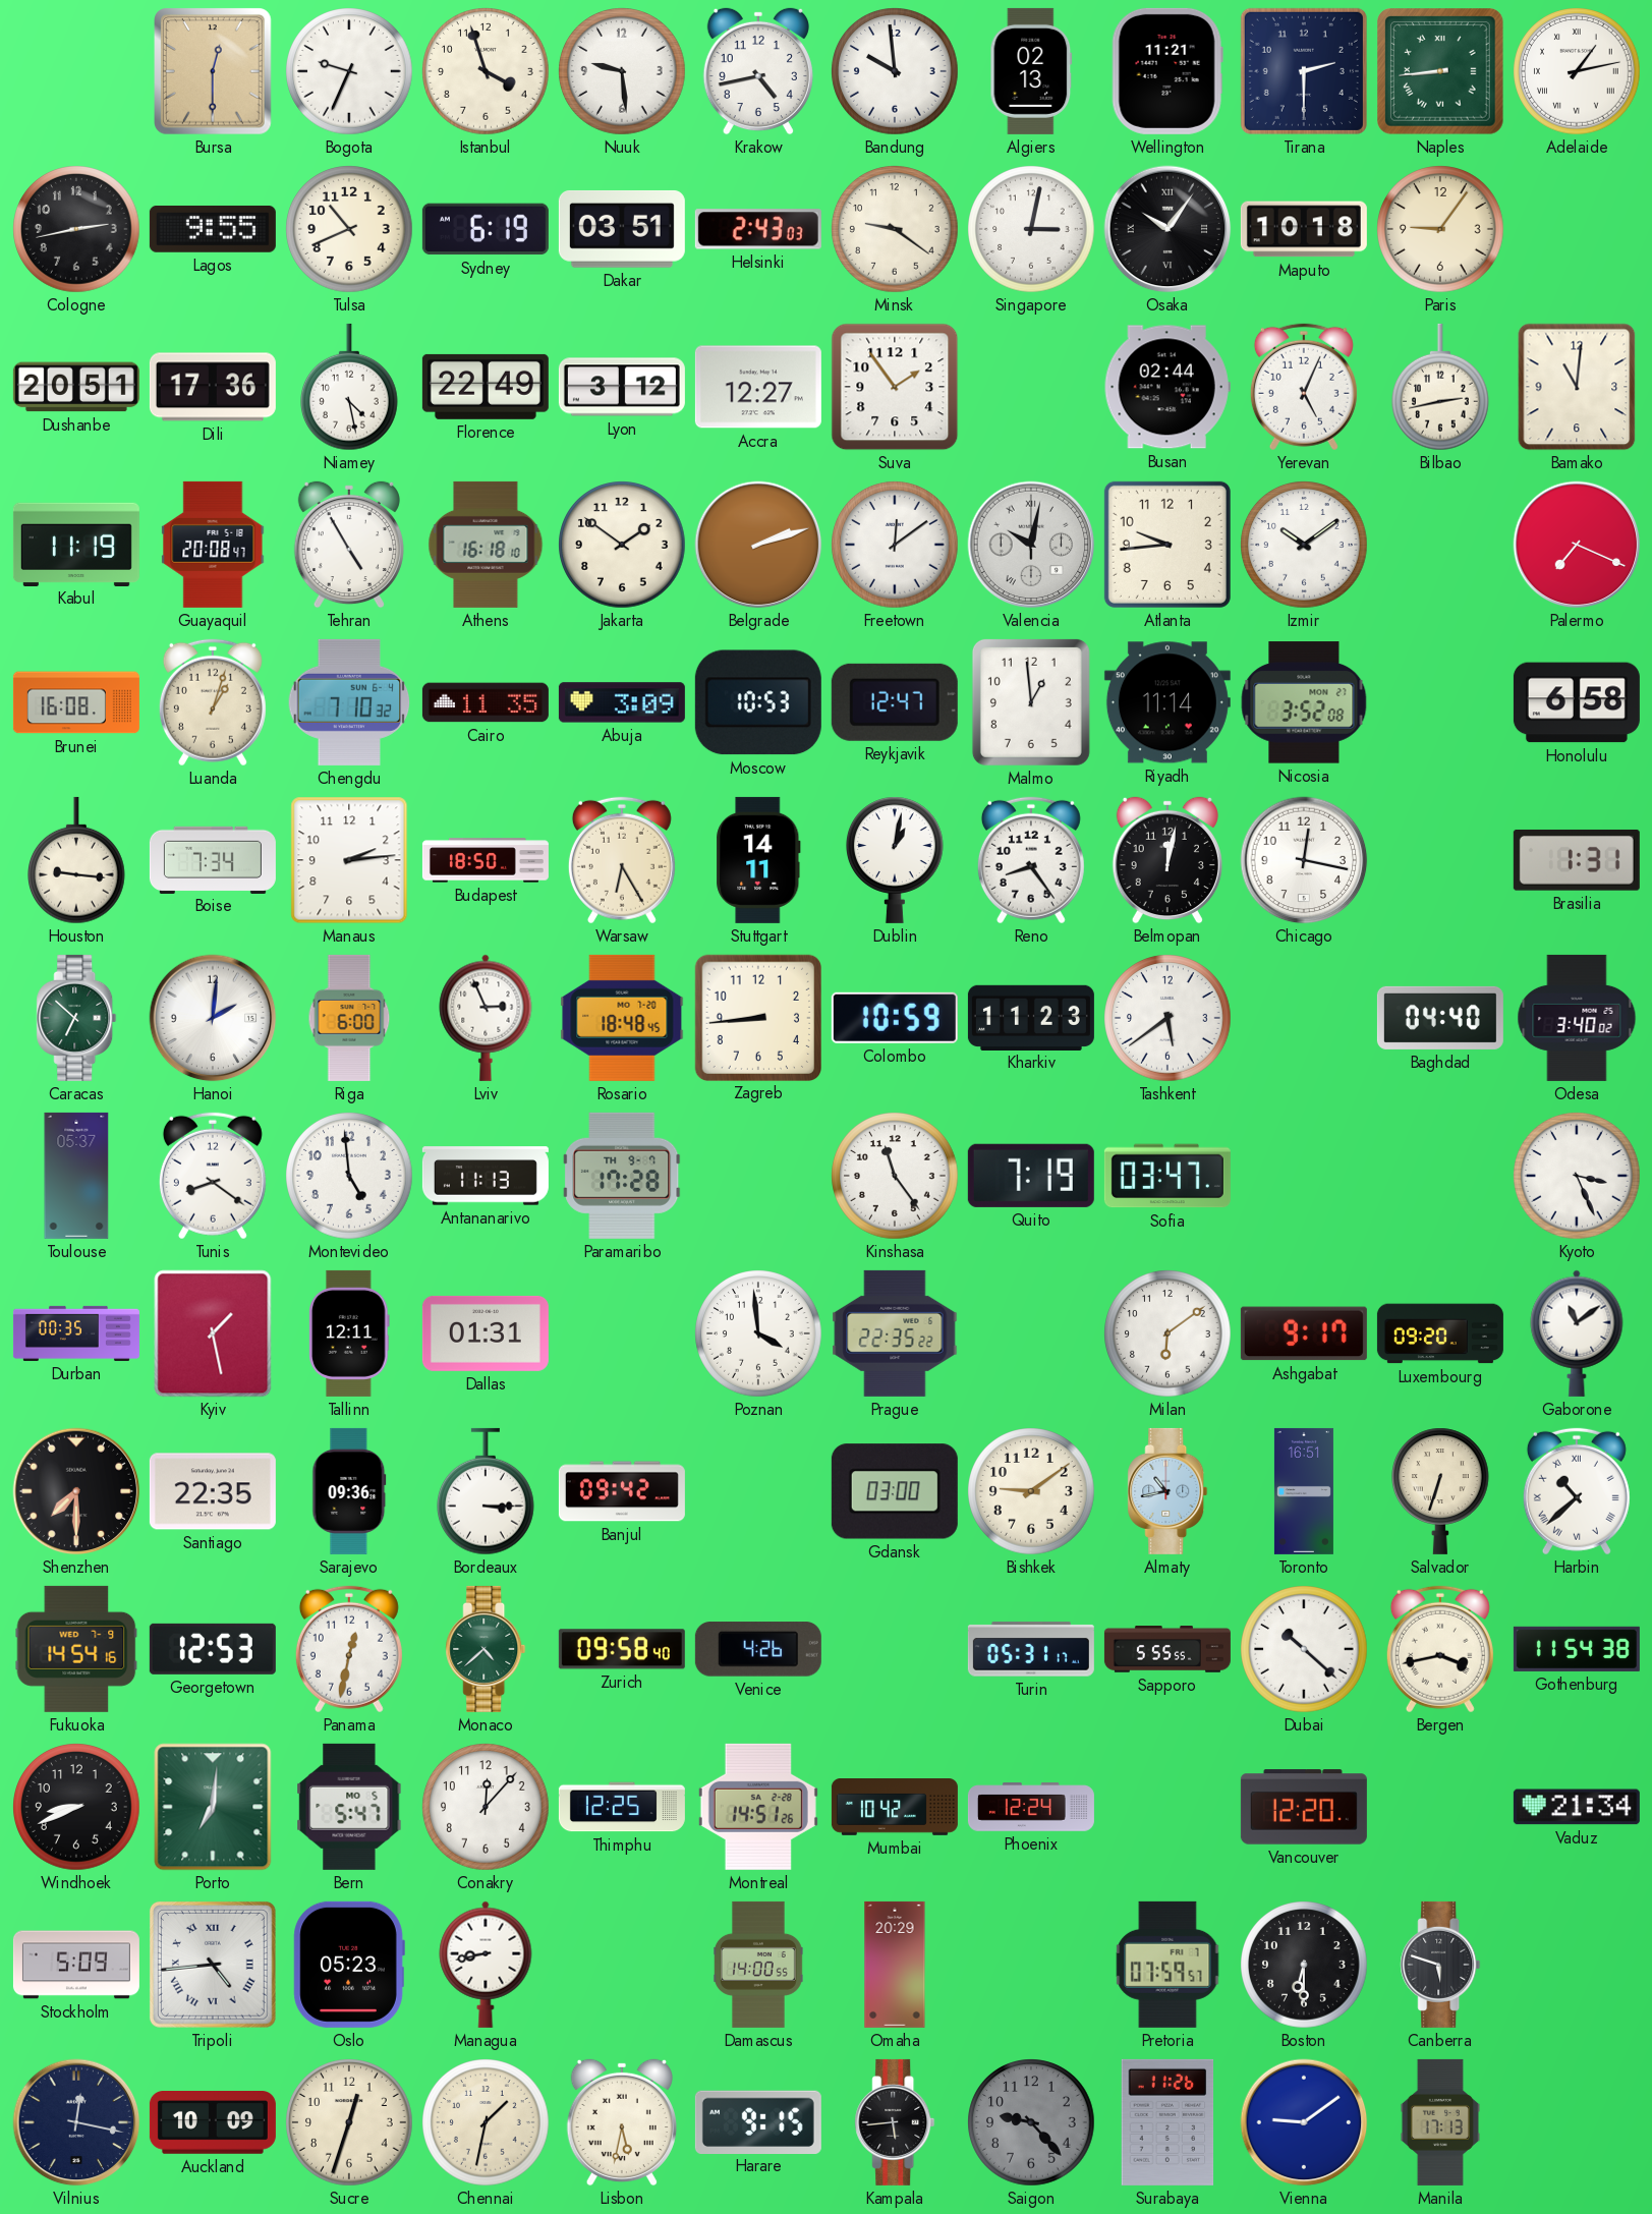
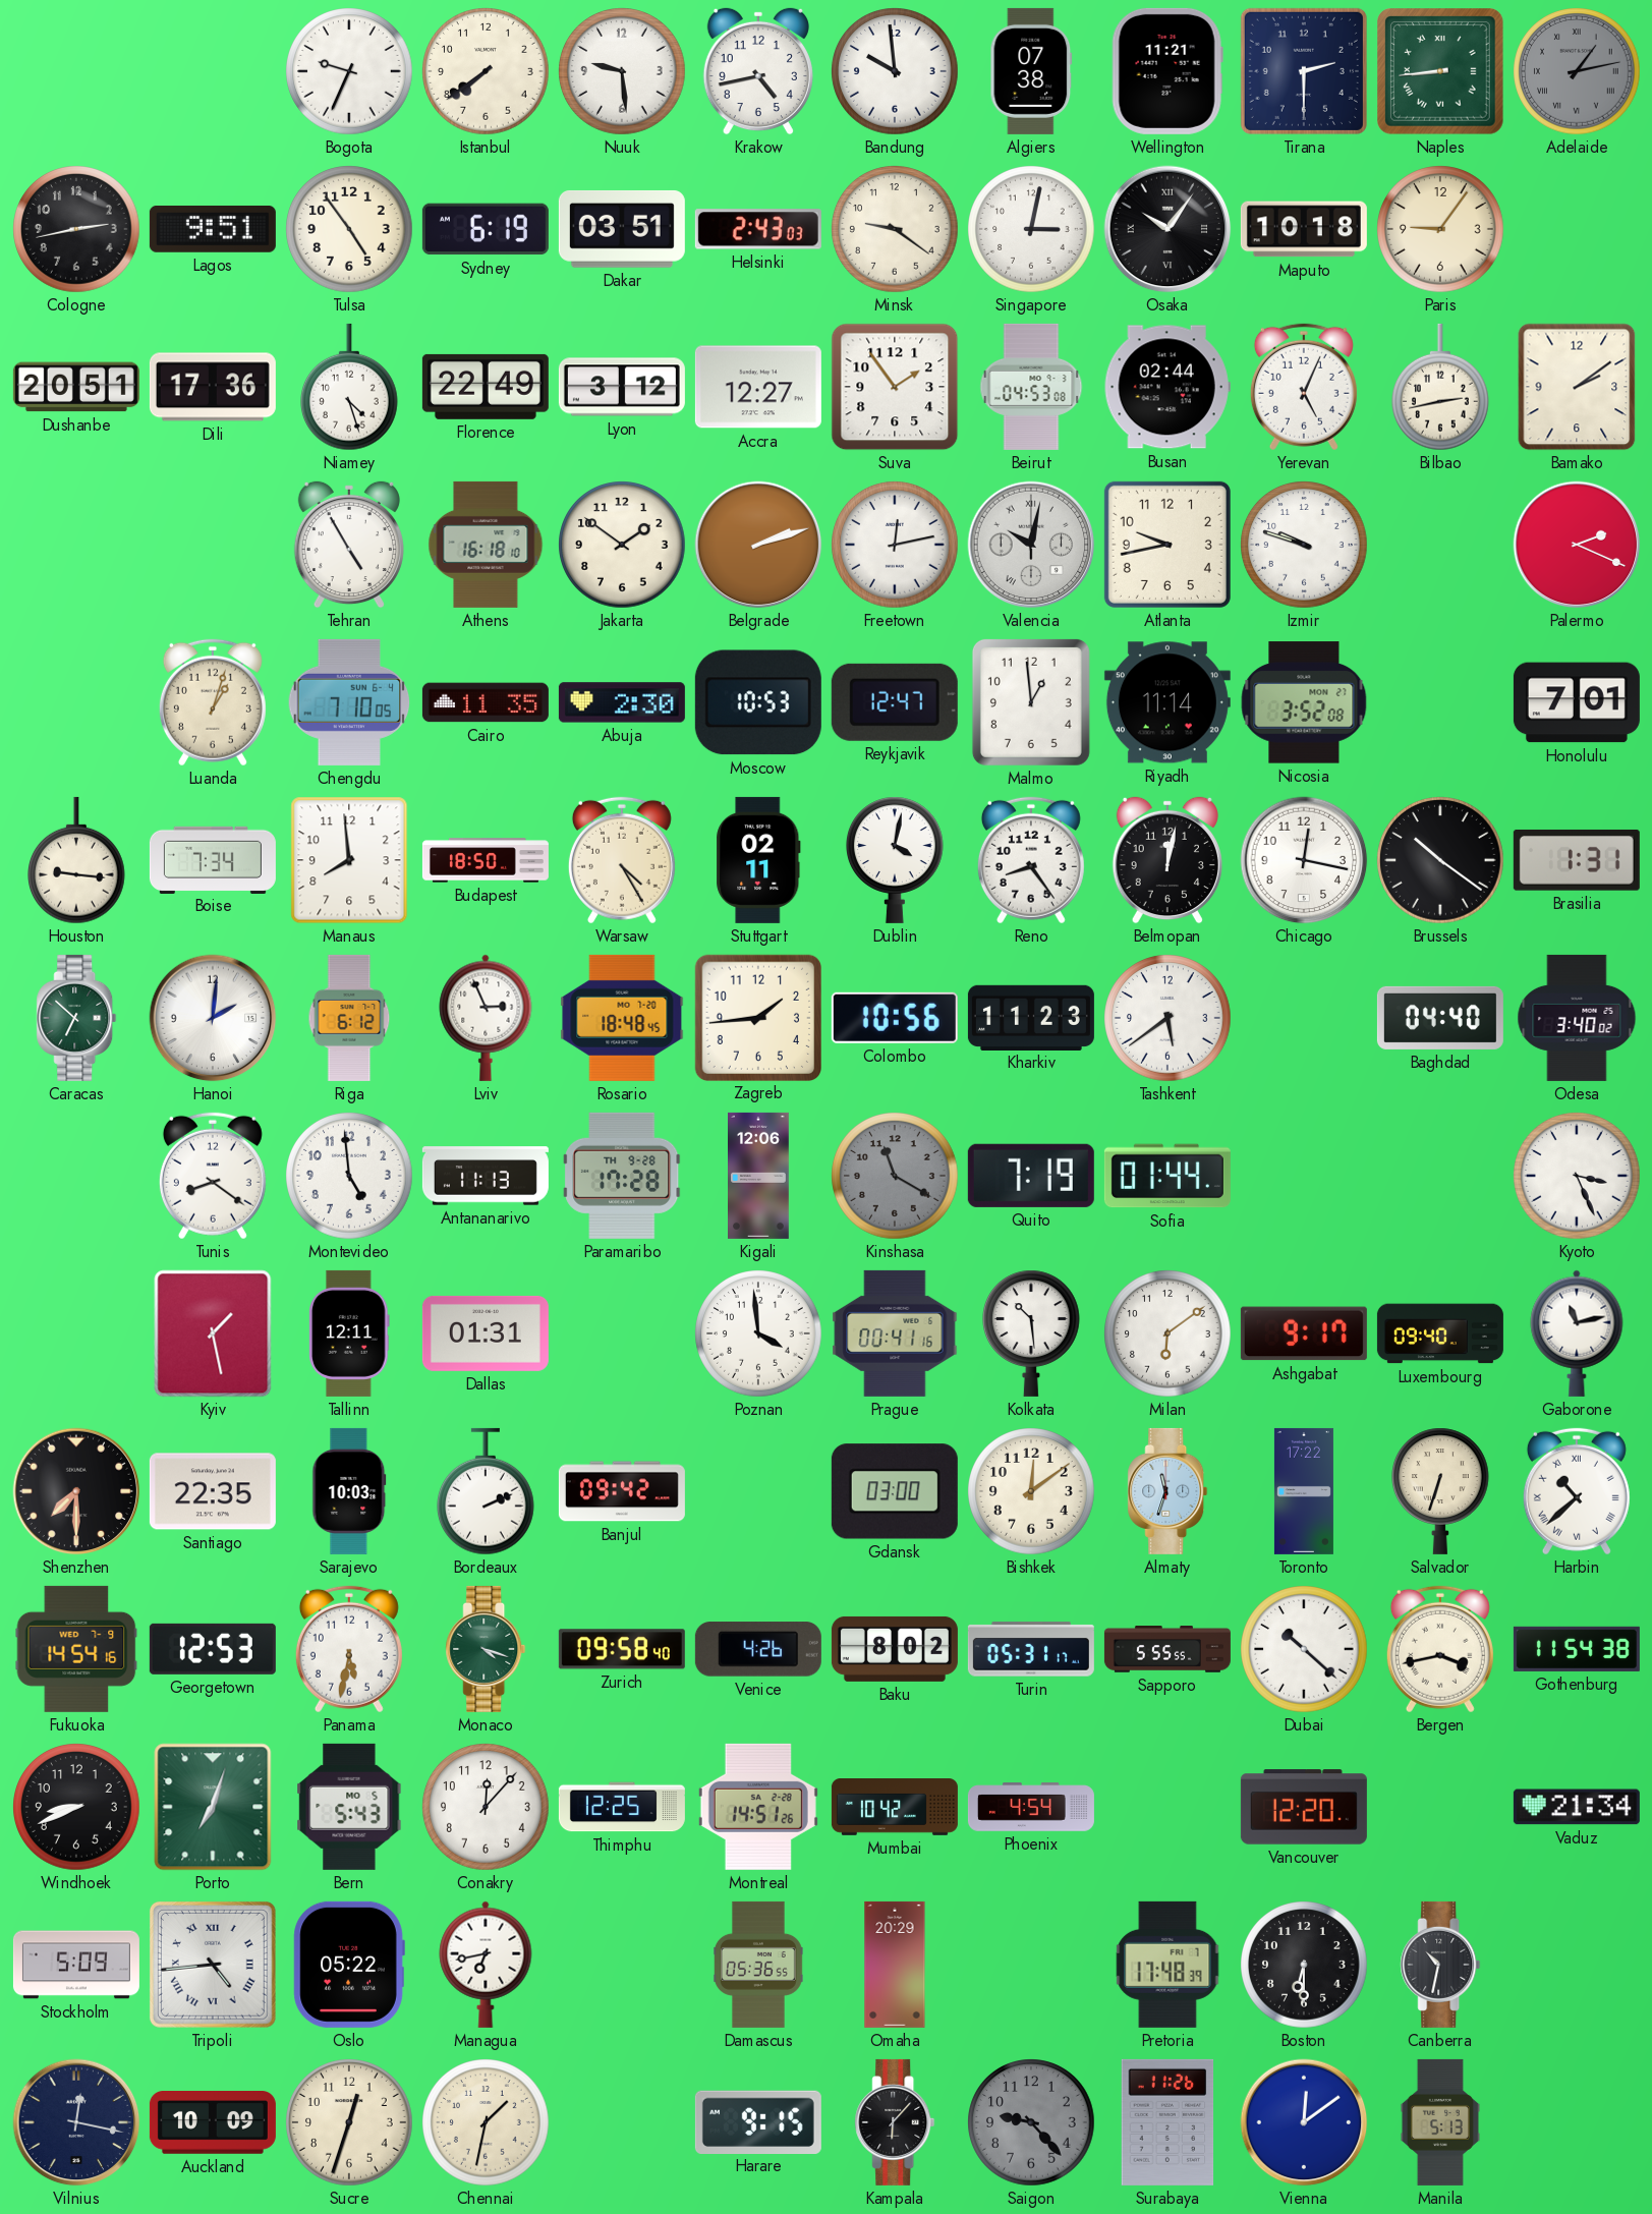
Bursa: 12:30 -> none
Istanbul: 3:57 -> 7:39
Algiers: 02:13 -> 07:38
Adelaide dial: white -> grey
Lagos: 9:55 -> 9:51
Tulsa: 10:41 -> 4:54
Niamey: 4:28 -> 4:27
Beirut: none -> 04:53
Bamako: 11:01 -> 2:09
Kabul: 11:19 -> none
Guayaquil: 20:08 -> none
Freetown: 12:09 -> 12:13
Atlanta: 9:44 -> 9:43
Izmir: 10:09 -> 9:48
Palermo: 7:19 -> 2:19
Brunei: 16:08 -> none
Chengdu: 7:10:32 -> 7:10:05
Abuja: 3:09 -> 2:30
Honolulu: 6:58 -> 7:01
Manaus: 2:14 -> 7:59
Warsaw: 6:25 -> 4:25
Stuttgart: 14:11 -> 02:11
Dublin: 1:02 -> 4:02
Brussels: none -> 10:21
Riga: 6:00 -> 6:12
Zagreb: 8:44 -> 1:44
Colombo: 10:59 -> 10:56
Toulouse: 05:37 -> none
Paramaribo date: TH 9-7 -> TH 9-28
Kigali: none -> 12:06
Kinshasa: 11:24 -> 11:20
Kinshasa dial: white -> grey
Sofia: 03:47 -> 01:44
Durban: 00:35 -> none
Prague: 22:35 -> 00:41
Kolkata: none -> 10:29
Luxembourg: 09:20 -> 09:40
Gaborone: 11:09 -> 11:13
Sarajevo: 09:36 -> 10:03
Bordeaux: 3:15 -> 2:11
Bishkek: 9:09 -> 12:09
Almaty: 10:43 -> 11:33
Toronto: 16:51 -> 17:22
Panama: 12:32 -> 5:32
Monaco: 4:38 -> 4:18
Baku: none -> 8:02
Porto: 7:01 -> 7:03
Bern: 5:47 -> 5:43
Phoenix: 12:24 -> 4:54
Oslo: 05:23 -> 05:22
Managua: 8:43 -> 6:43
Damascus: 14:00 -> 05:36
Pretoria: 07:59 -> 17:48
Canberra: 5:48 -> 10:32
Lisbon: 5:32 -> none
Kampala: 5:44 -> 6:07
Vienna: 9:09 -> 12:09
Manila: 17:13 -> 5:13
